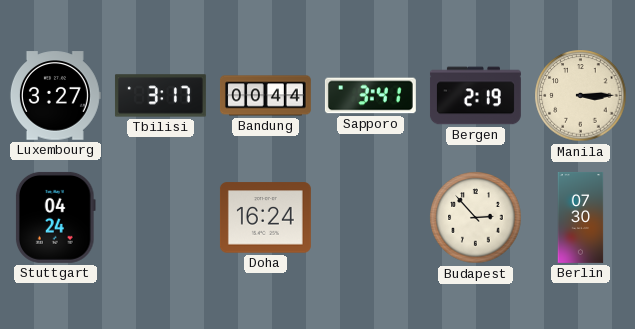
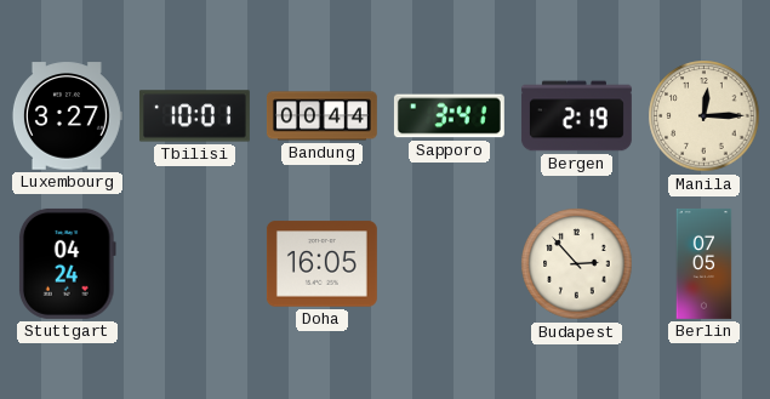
Tbilisi: 3:17 -> 10:01
Manila: 3:15 -> 12:15
Doha: 16:24 -> 16:05
Berlin: 07:30 -> 07:05
